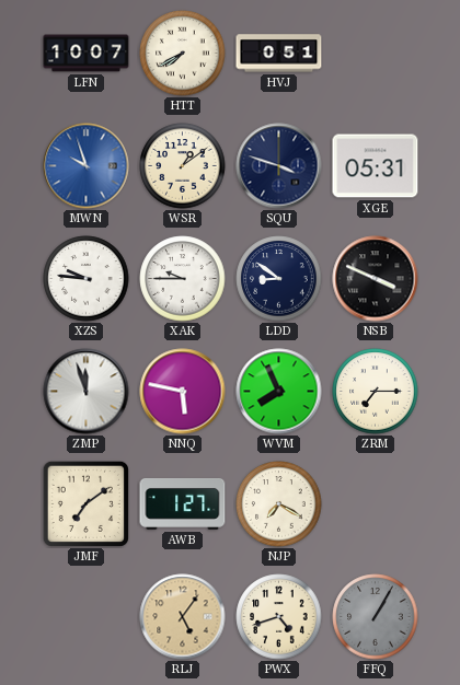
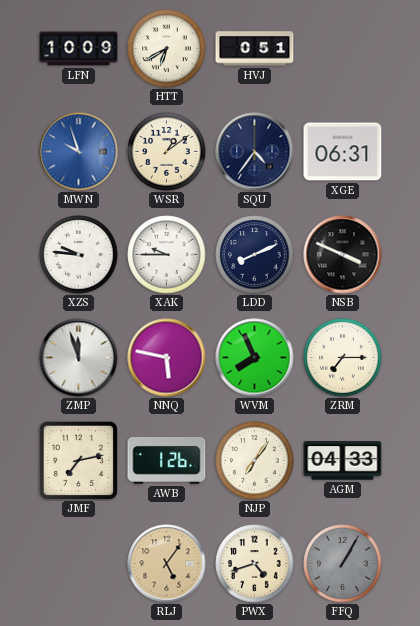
LFN: 10:07 -> 10:09
HTT: 7:40 -> 6:40
SQU: 3:48 -> 4:36
XGE: 05:31 -> 06:31
LDD: 8:51 -> 8:11
JMF: 7:09 -> 7:13
AWB: 1:27 -> 1:26
NJP: 7:20 -> 7:06
AGM: none -> 04:33
